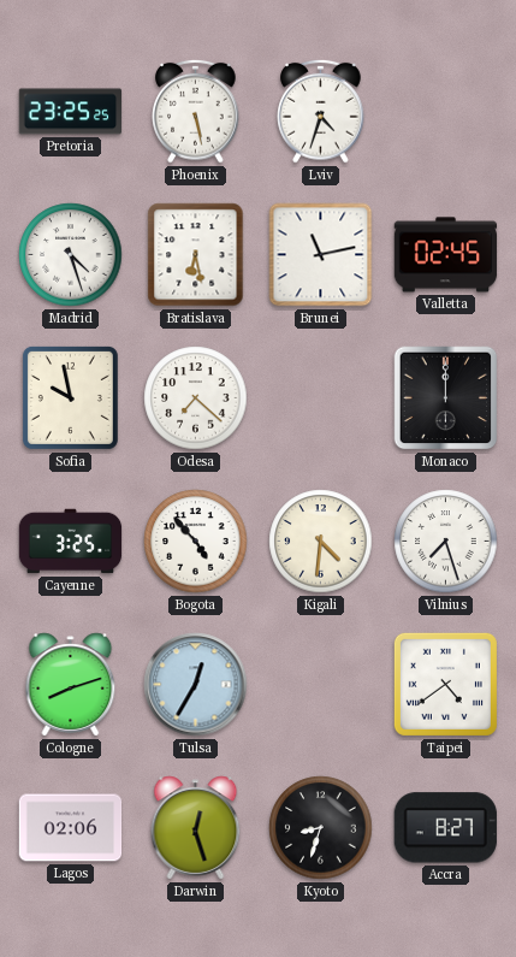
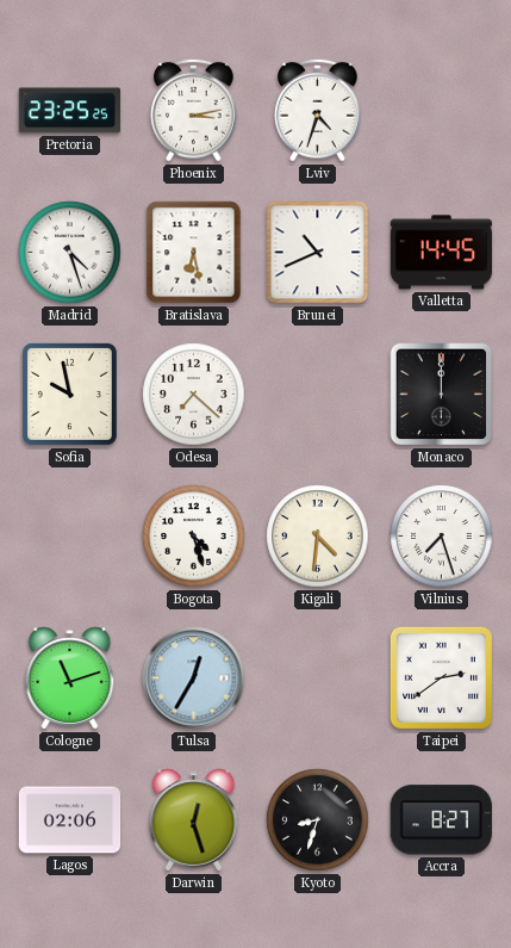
Phoenix: 5:28 -> 3:13
Brunei: 11:13 -> 10:41
Valletta: 02:45 -> 14:45
Cayenne: 3:25 -> none
Bogota: 4:53 -> 4:27
Cologne: 8:12 -> 11:12
Taipei: 4:39 -> 2:39
